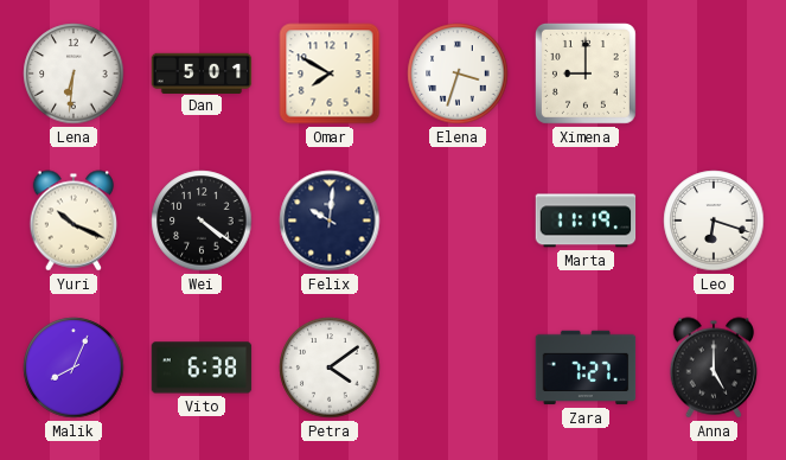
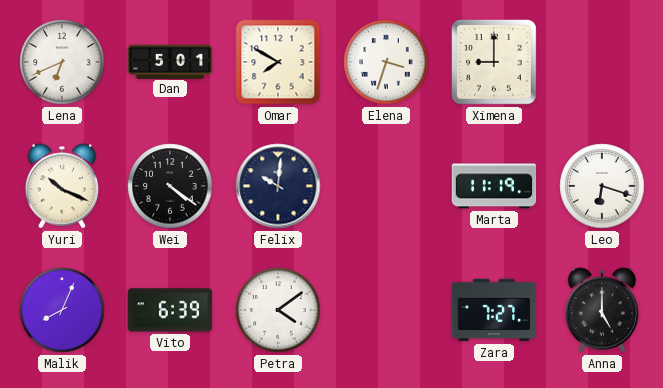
Lena: 6:31 -> 6:41
Vito: 6:38 -> 6:39
